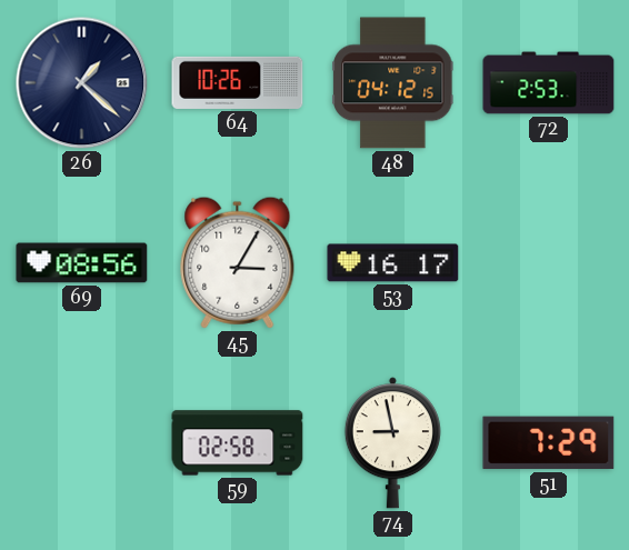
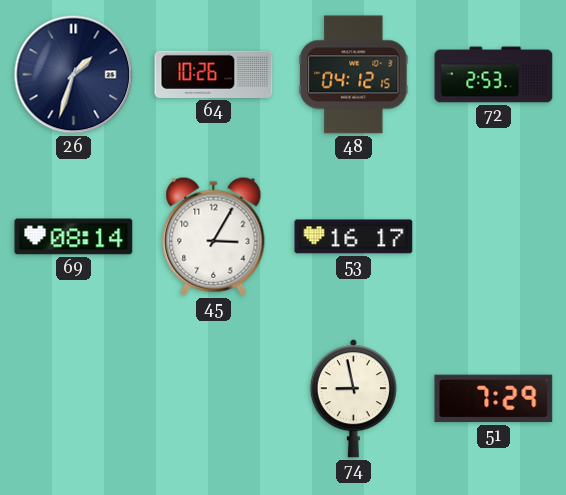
26: 1:22 -> 1:33
69: 08:56 -> 08:14
59: 02:58 -> none
